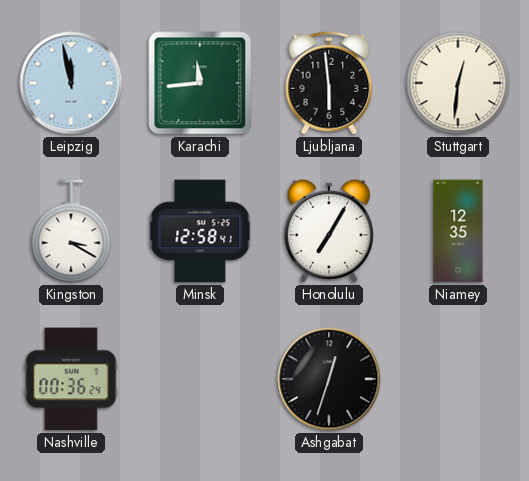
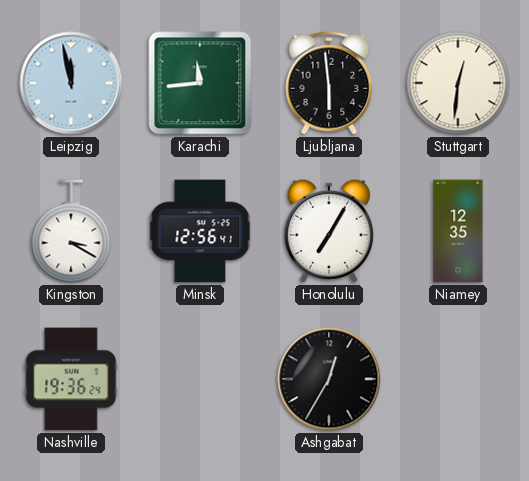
Minsk: 12:58 -> 12:56
Nashville: 00:36 -> 19:36
Ashgabat: 12:33 -> 12:35
